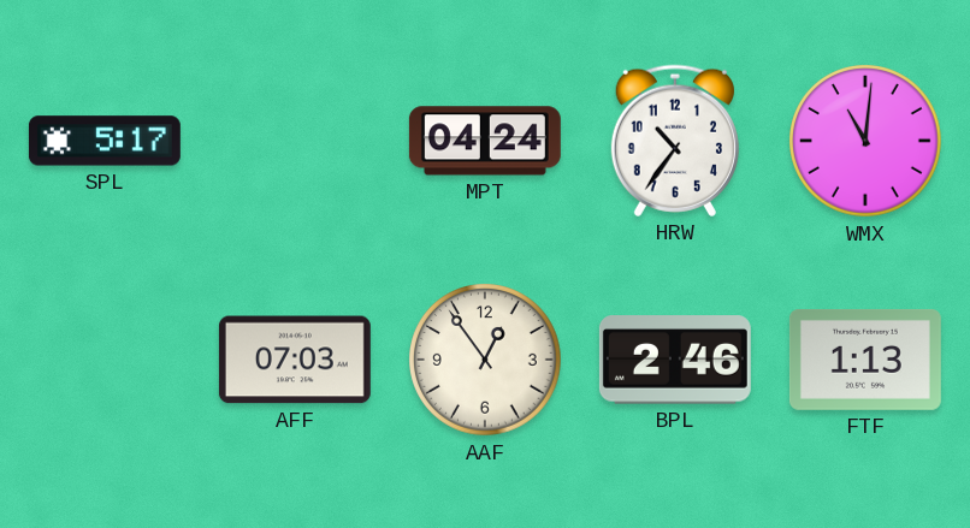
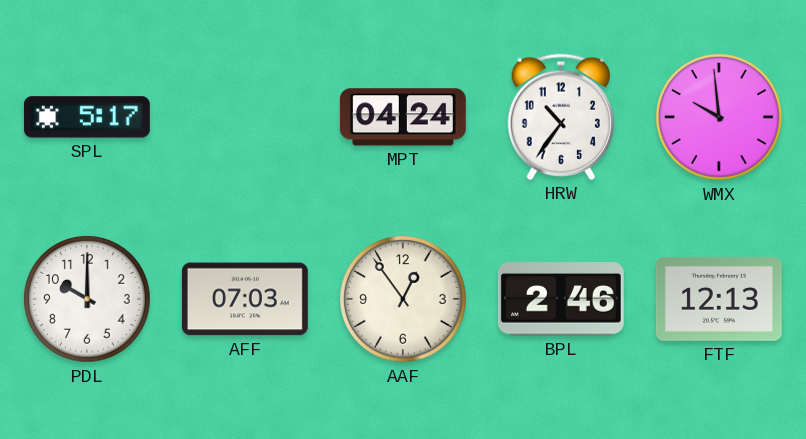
WMX: 11:01 -> 9:59
PDL: none -> 10:00
FTF: 1:13 -> 12:13
